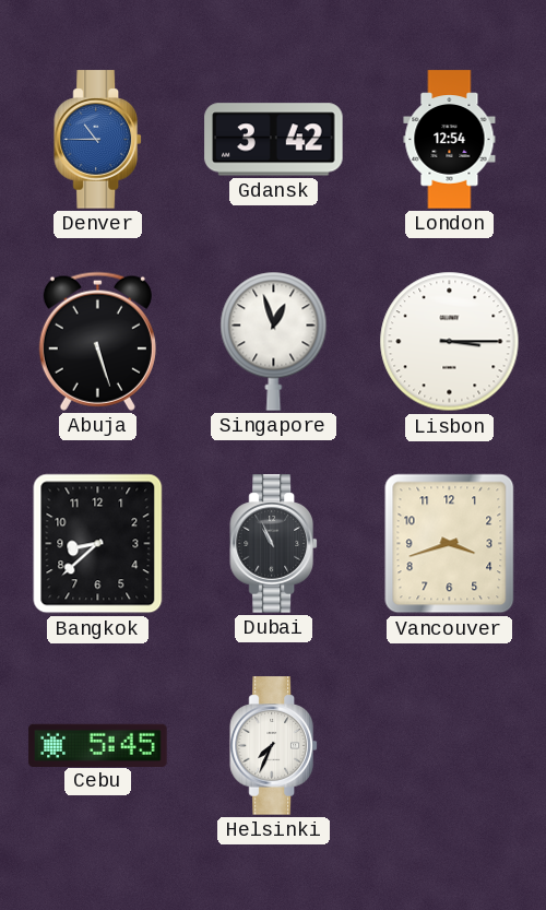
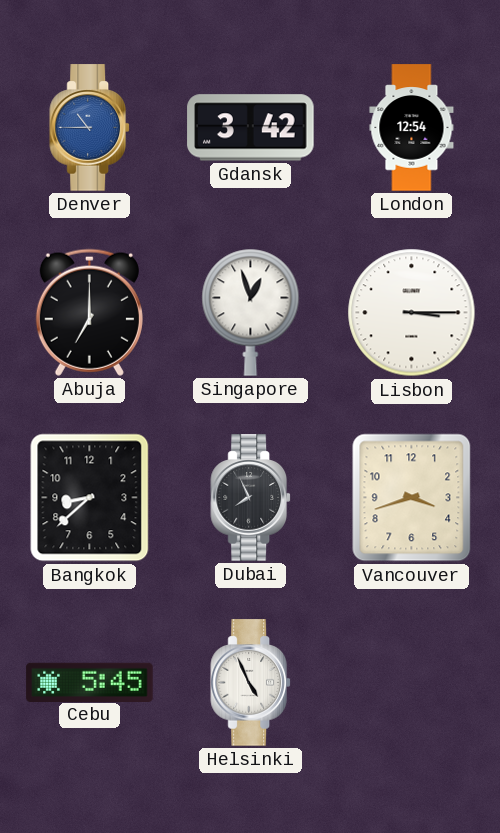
Abuja: 5:27 -> 7:00
Dubai: 10:56 -> 7:56
Helsinki: 7:34 -> 4:56
